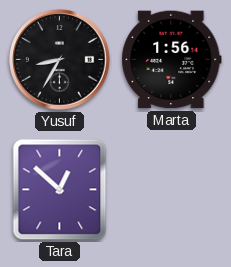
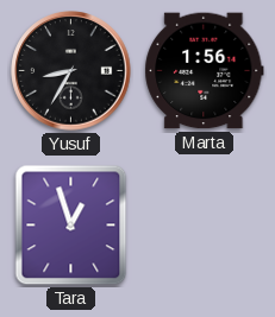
Tara: 12:52 -> 12:57
